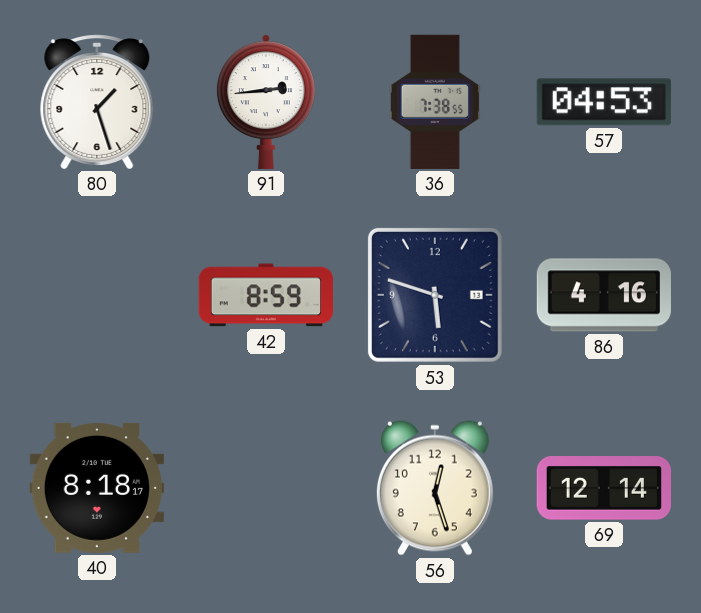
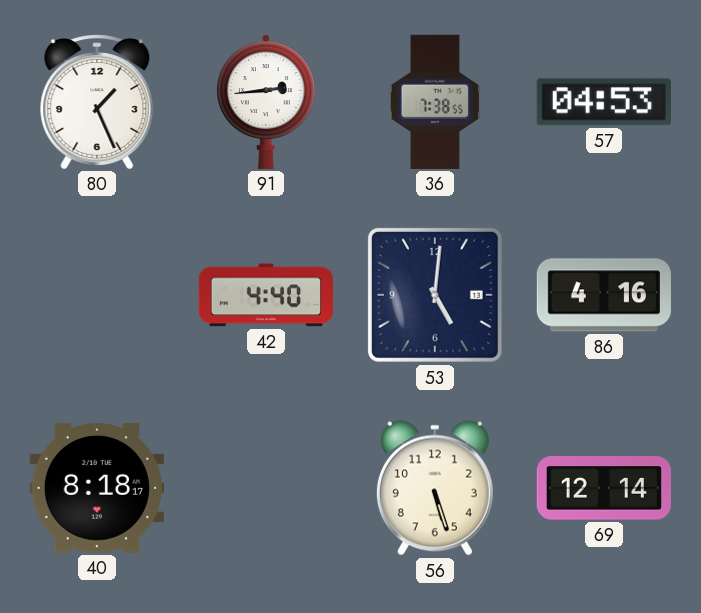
80: 1:27 -> 1:26
42: 8:59 -> 4:40
53: 5:48 -> 5:01
56: 12:27 -> 5:27
